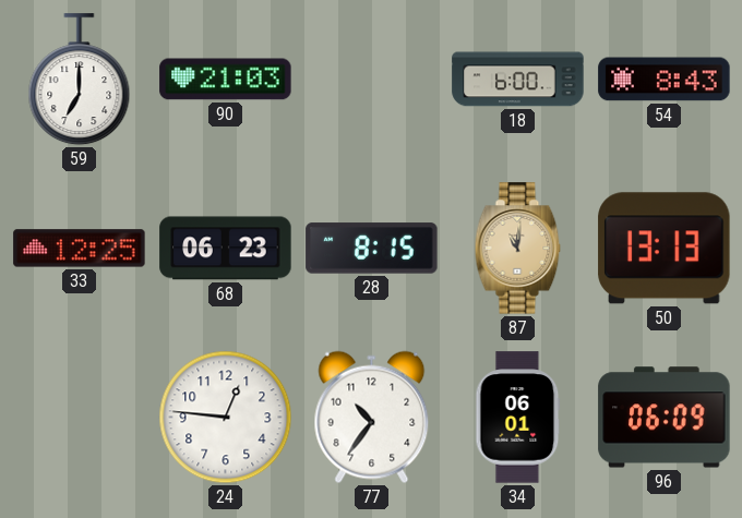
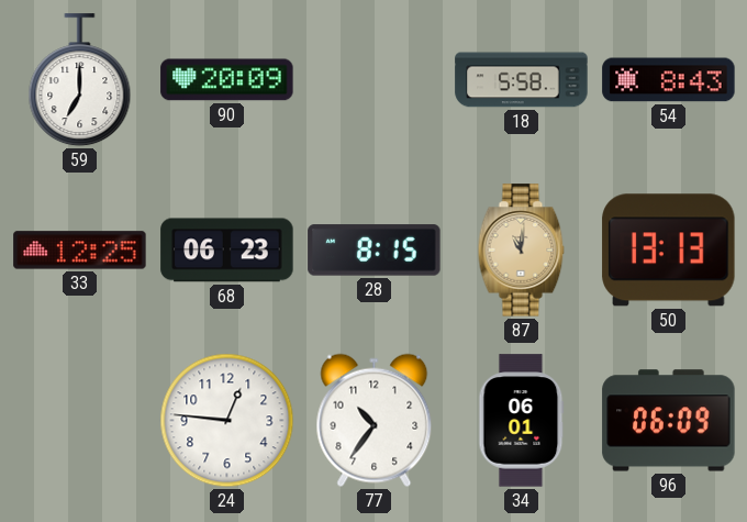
90: 21:03 -> 20:09
18: 6:00 -> 5:58
